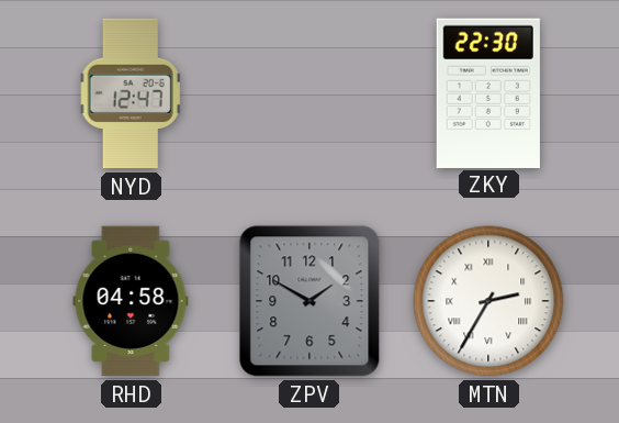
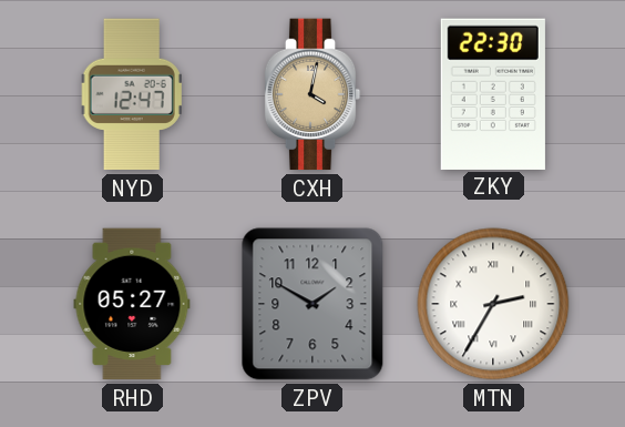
CXH: none -> 4:02
RHD: 04:58 -> 05:27
